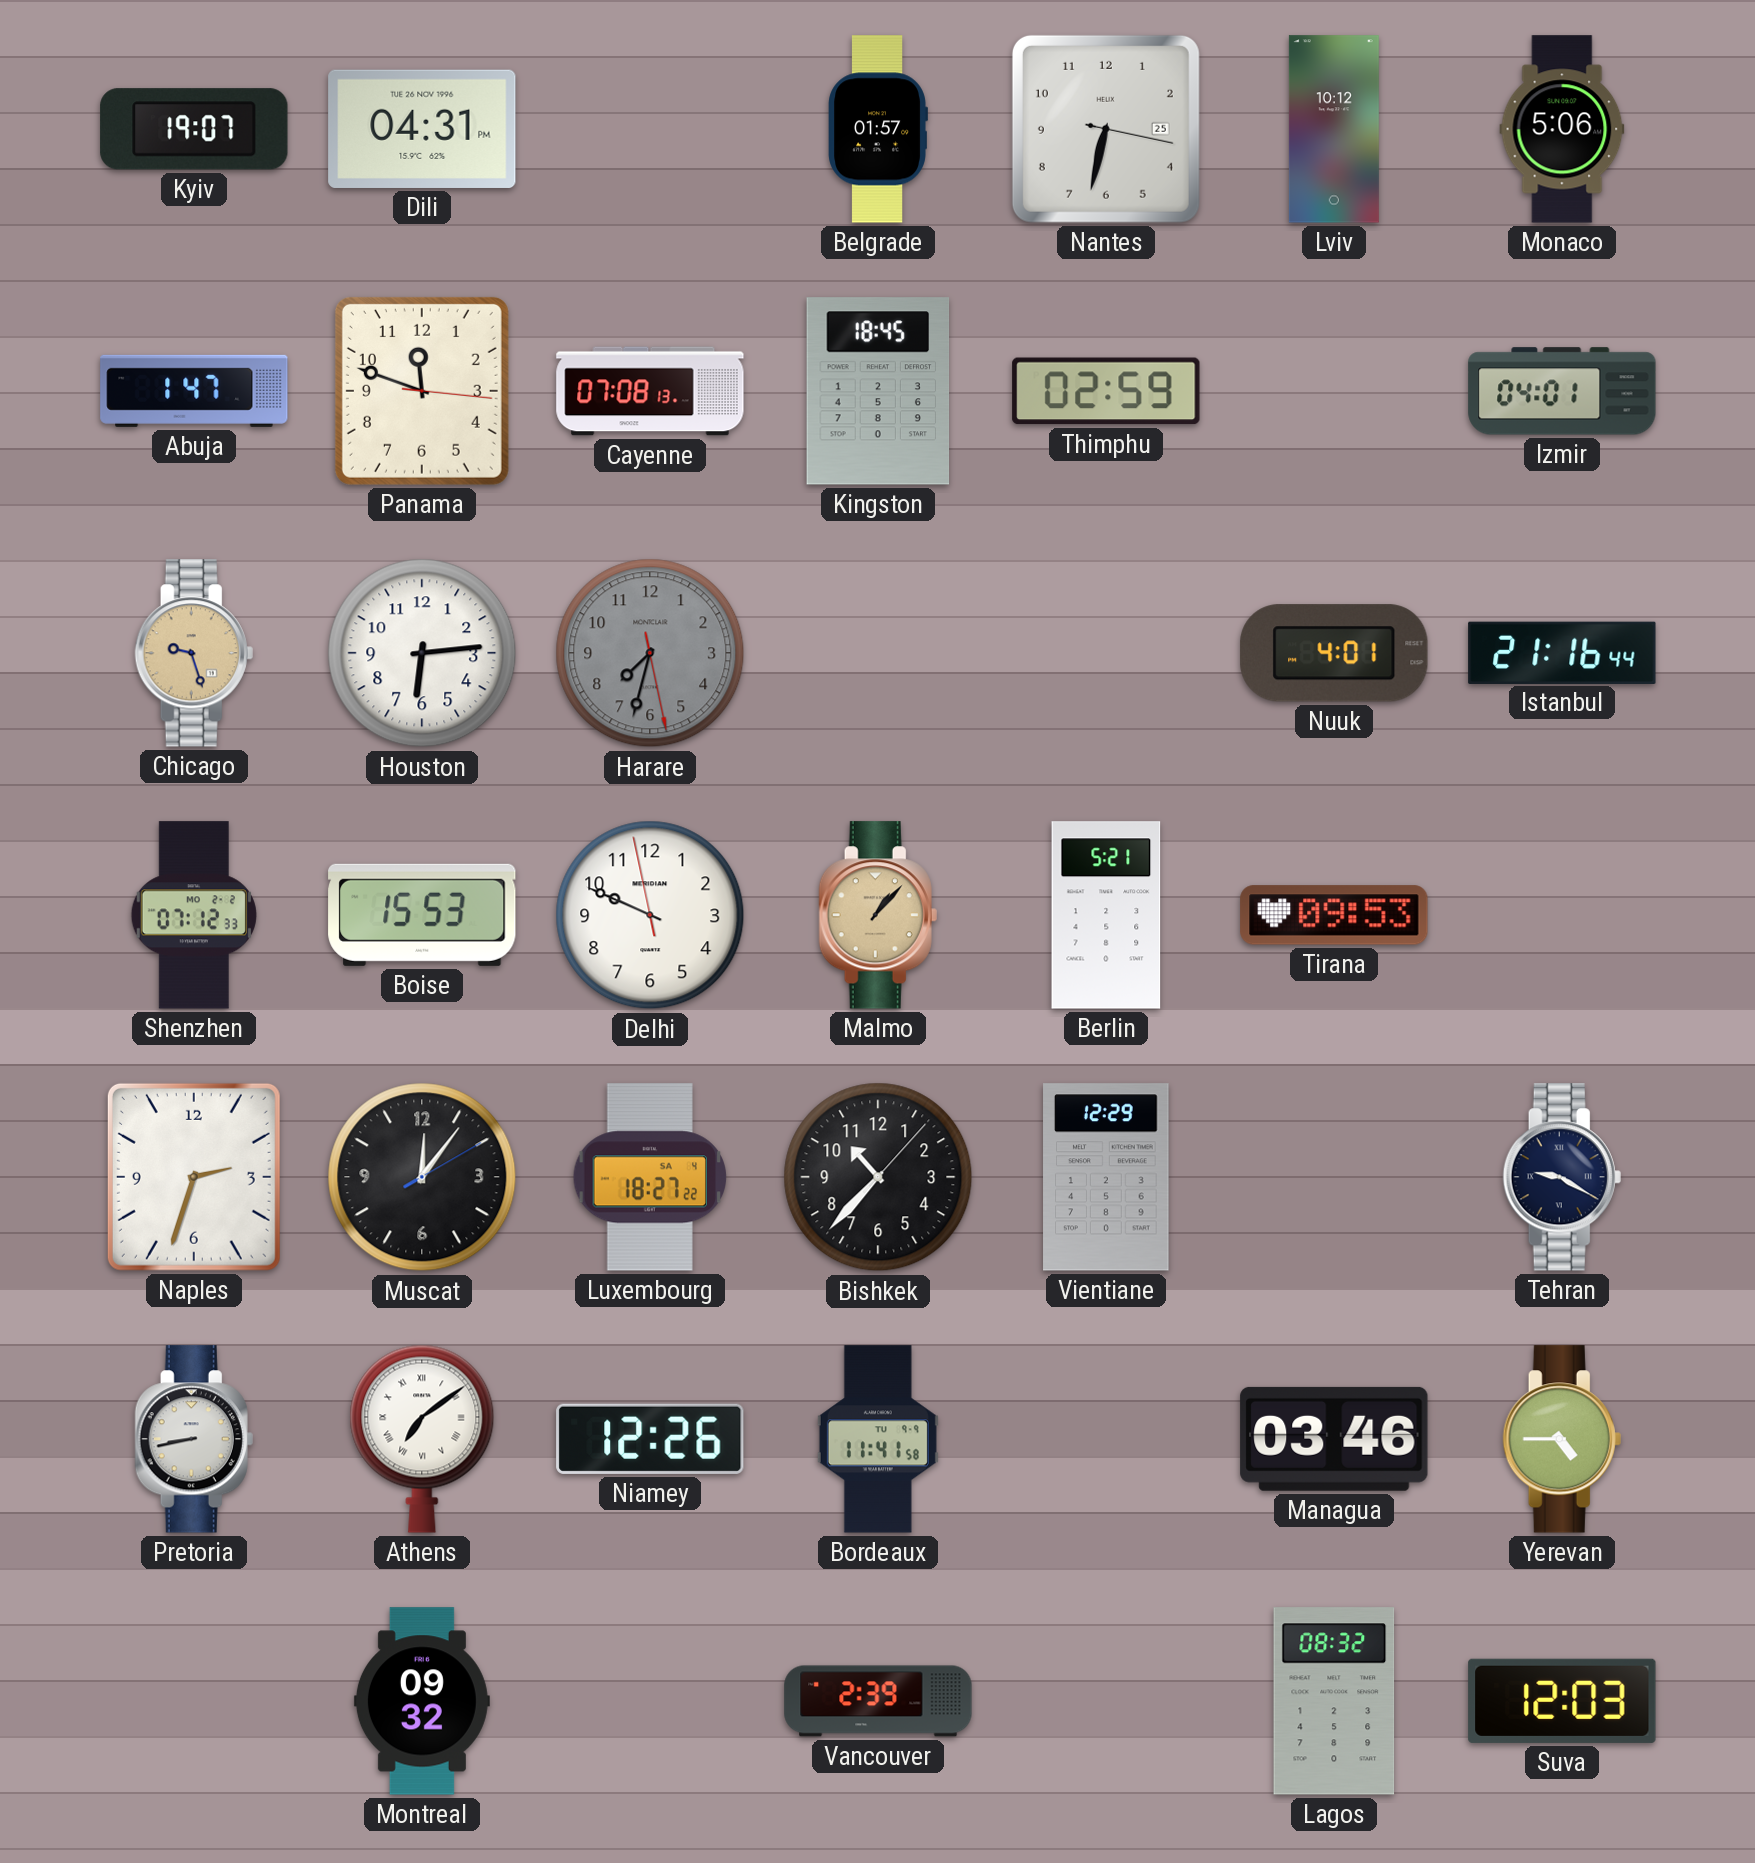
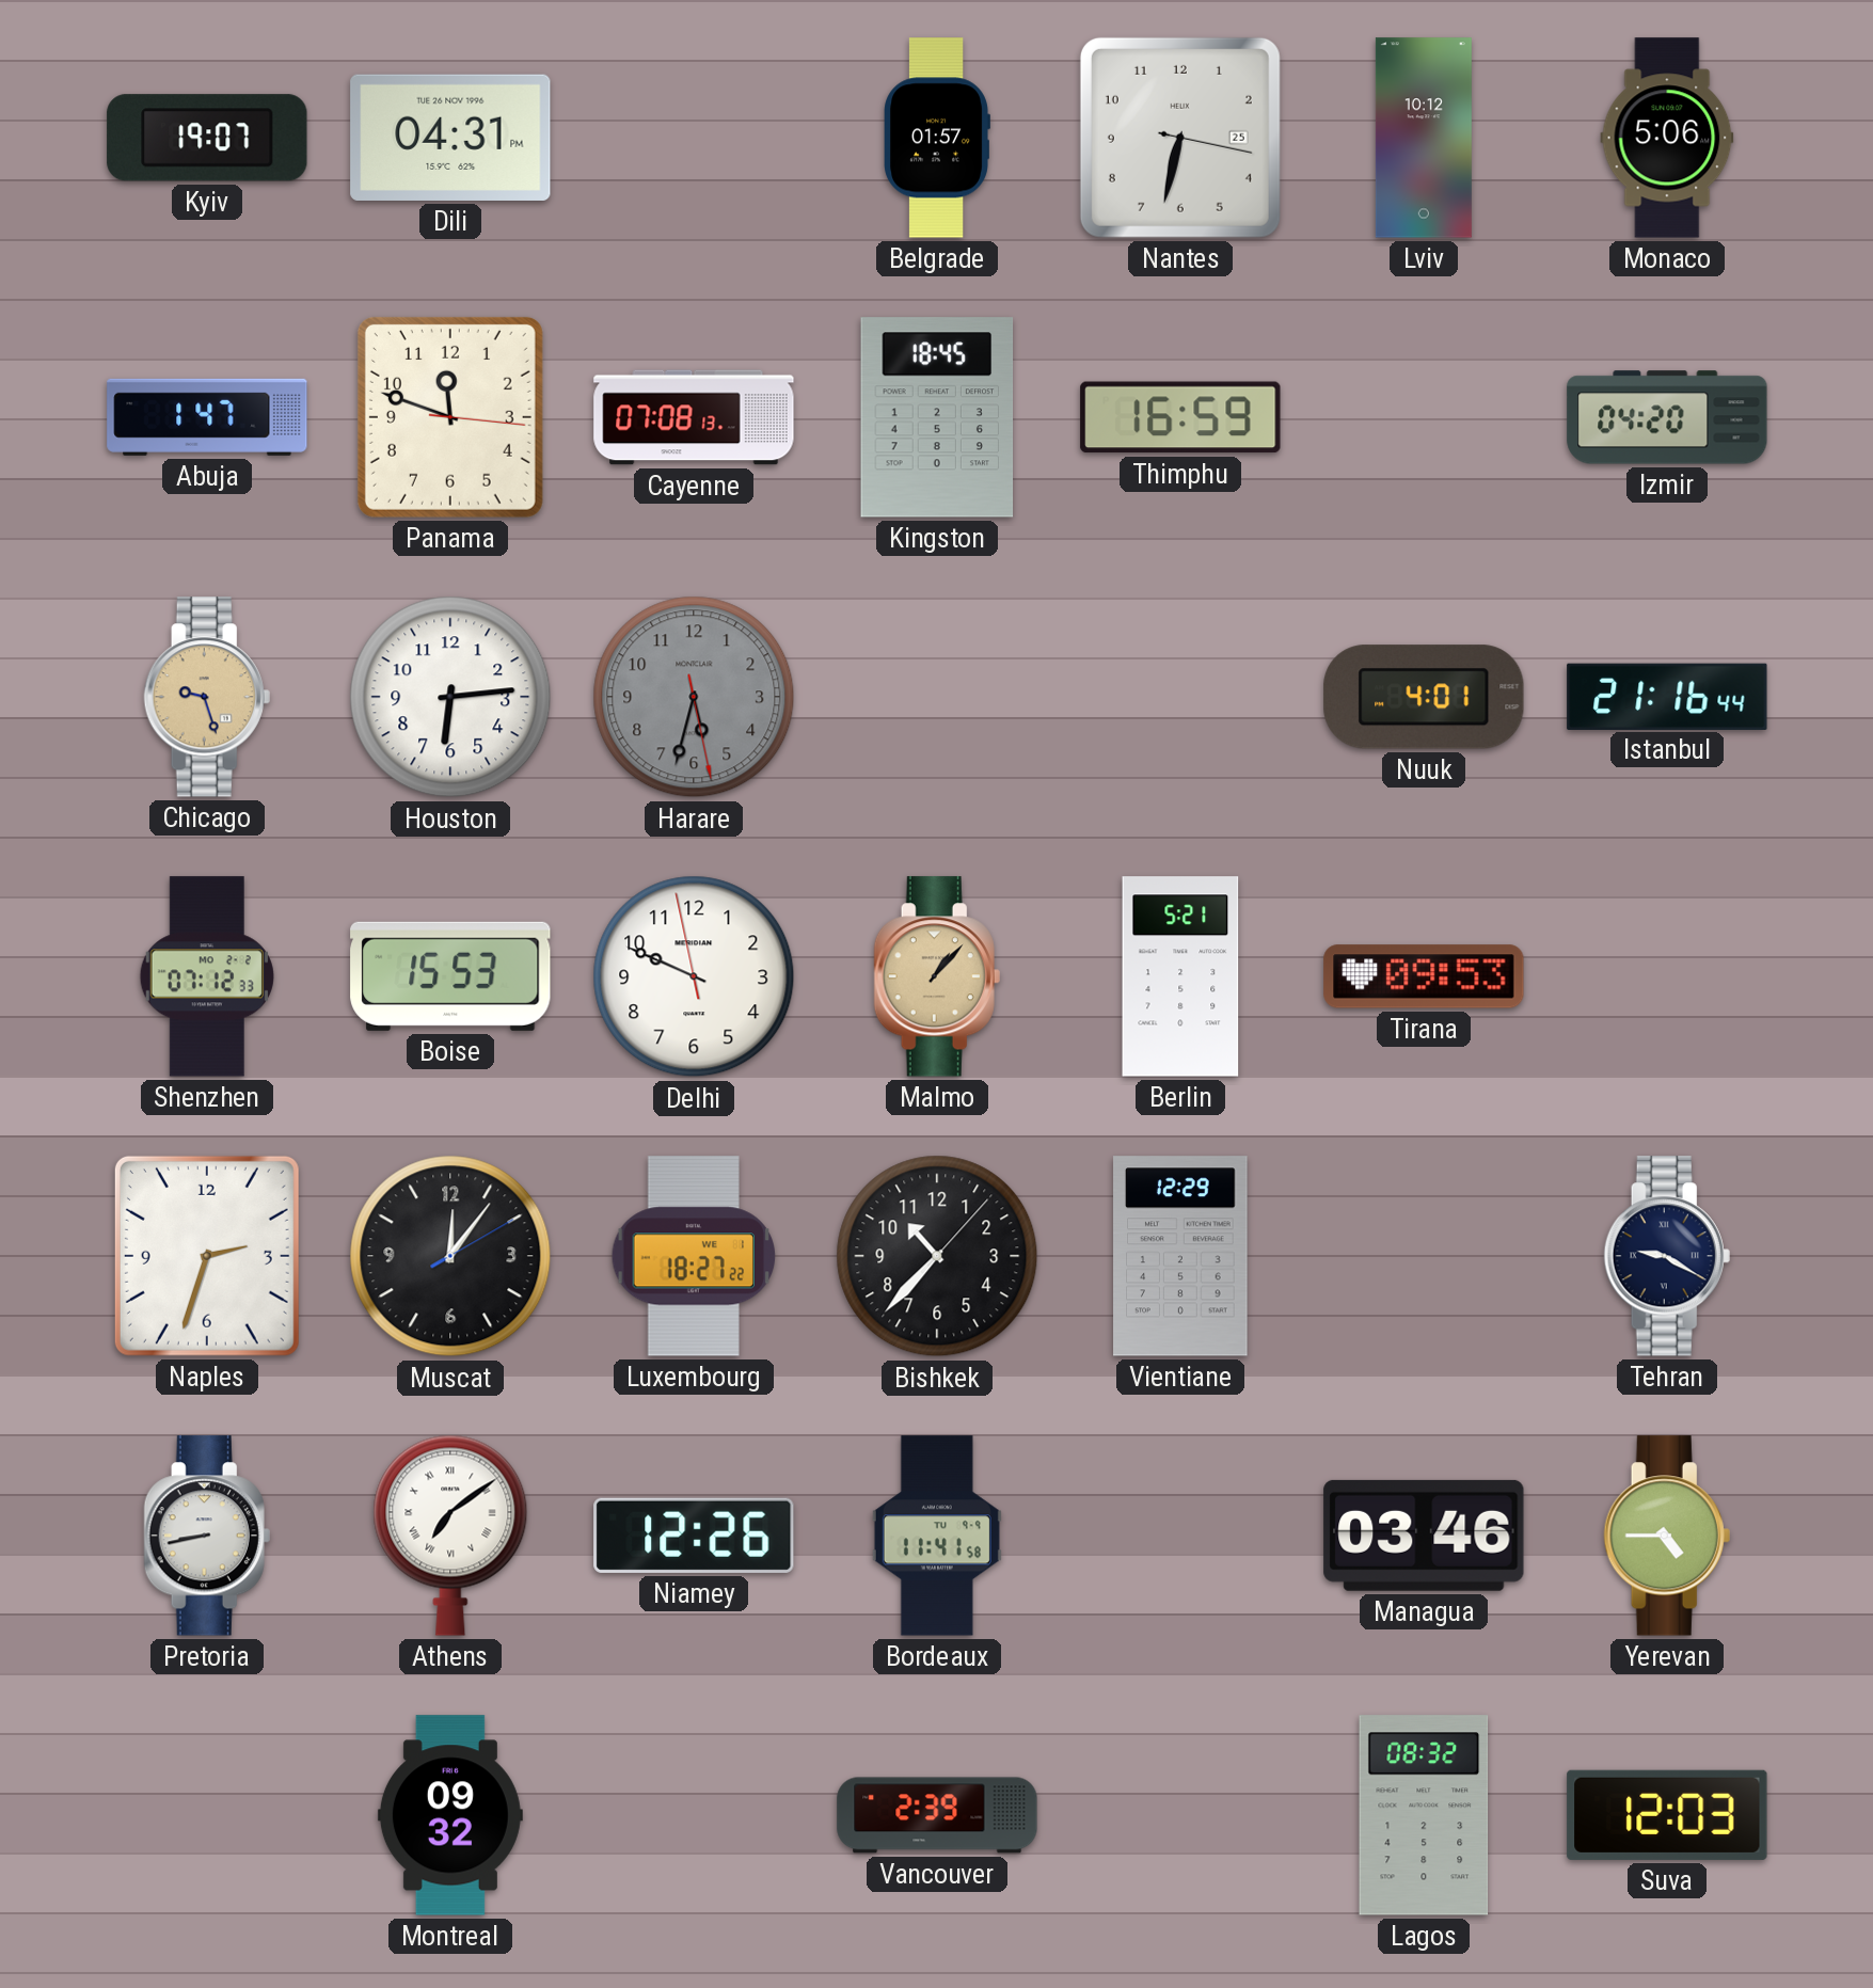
Thimphu: 02:59 -> 16:59
Izmir: 04:01 -> 04:20
Harare: 7:32 -> 5:32
Luxembourg date: SA 4 -> WE 1
